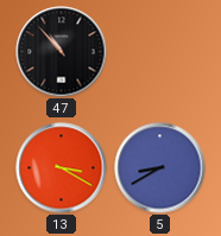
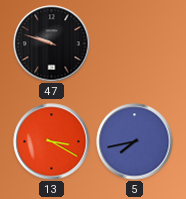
47: 10:53 -> 9:48
5: 8:40 -> 7:43
